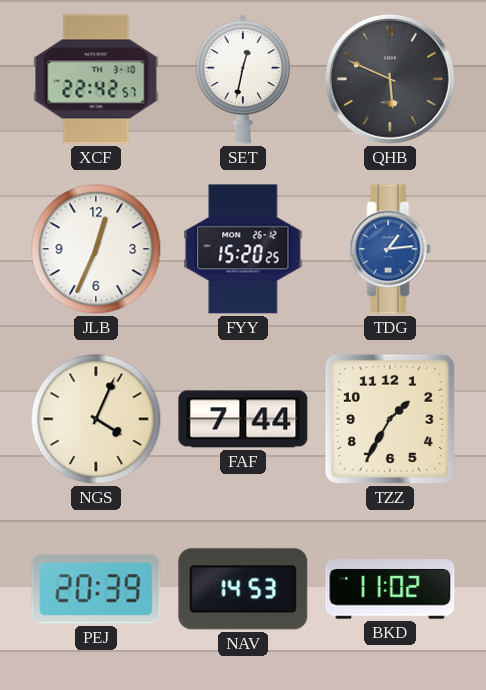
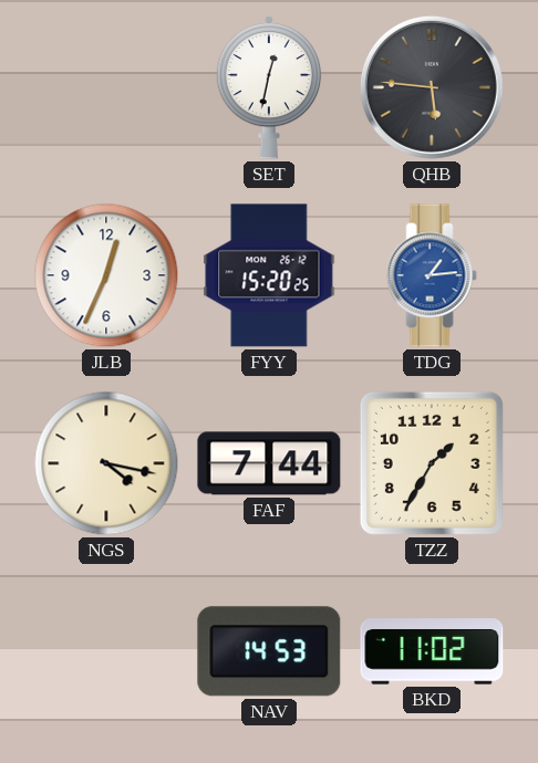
XCF: 22:42 -> none
QHB: 5:49 -> 5:46
NGS: 4:04 -> 4:17
PEJ: 20:39 -> none
